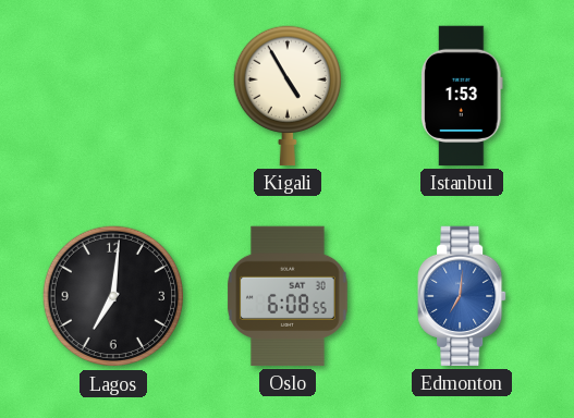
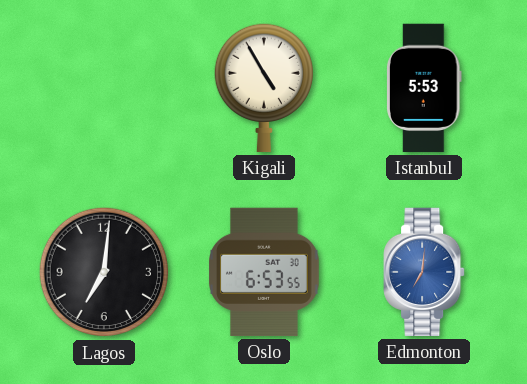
Istanbul: 1:53 -> 5:53
Oslo: 6:08 -> 6:53
